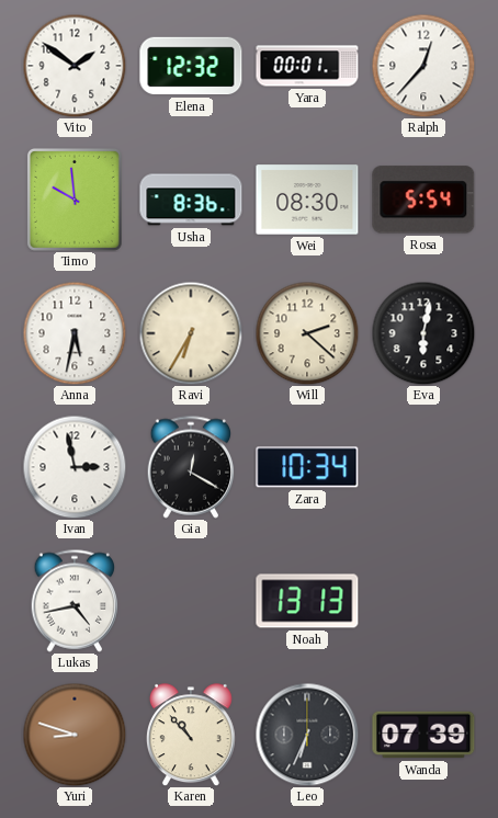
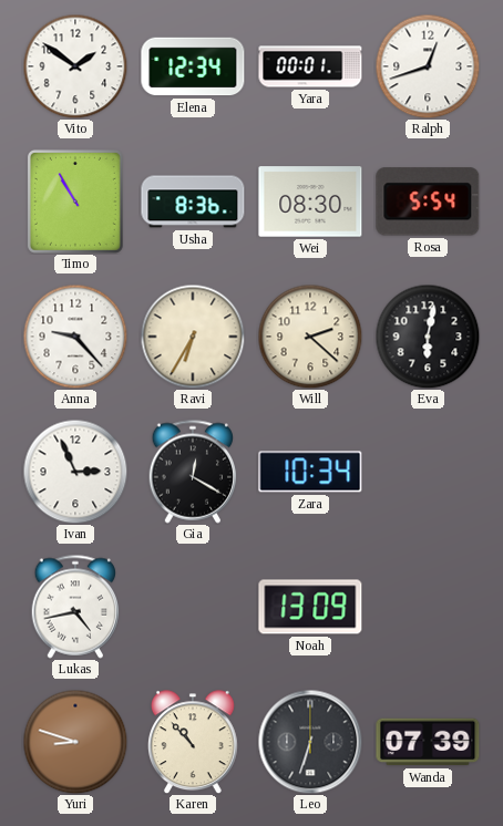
Elena: 12:32 -> 12:34
Ralph: 12:37 -> 12:42
Timo: 9:59 -> 10:55
Anna: 5:32 -> 9:23
Ivan: 2:58 -> 2:56
Noah: 13:13 -> 13:09
Leo: 6:34 -> 6:33
